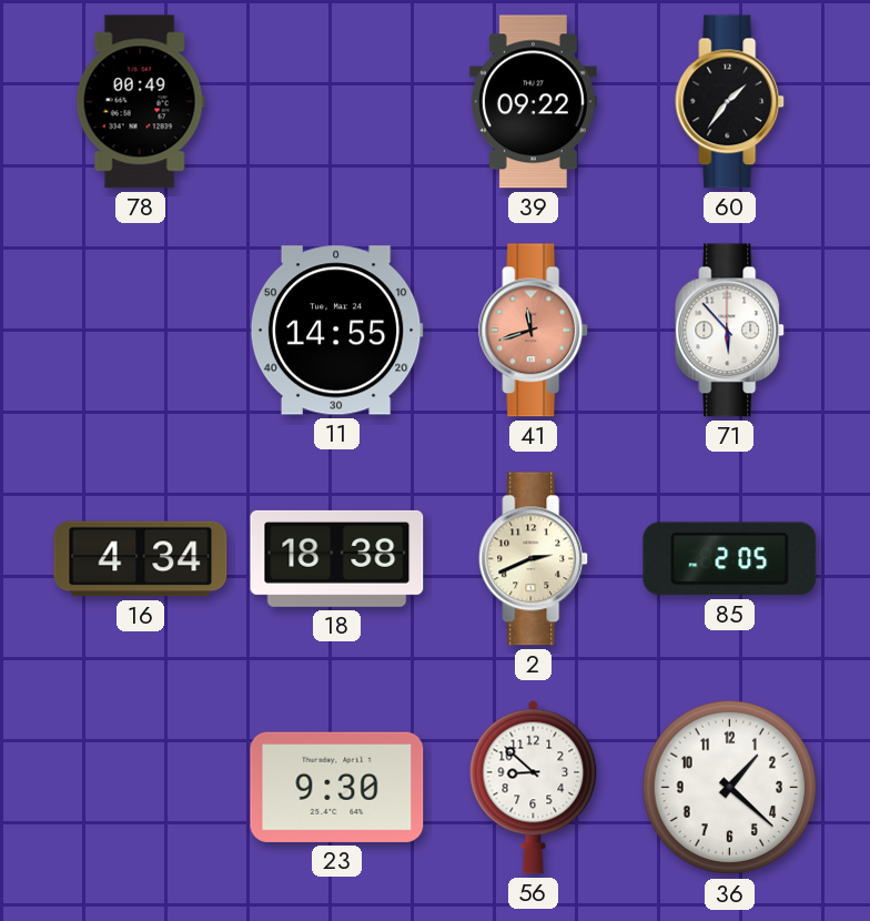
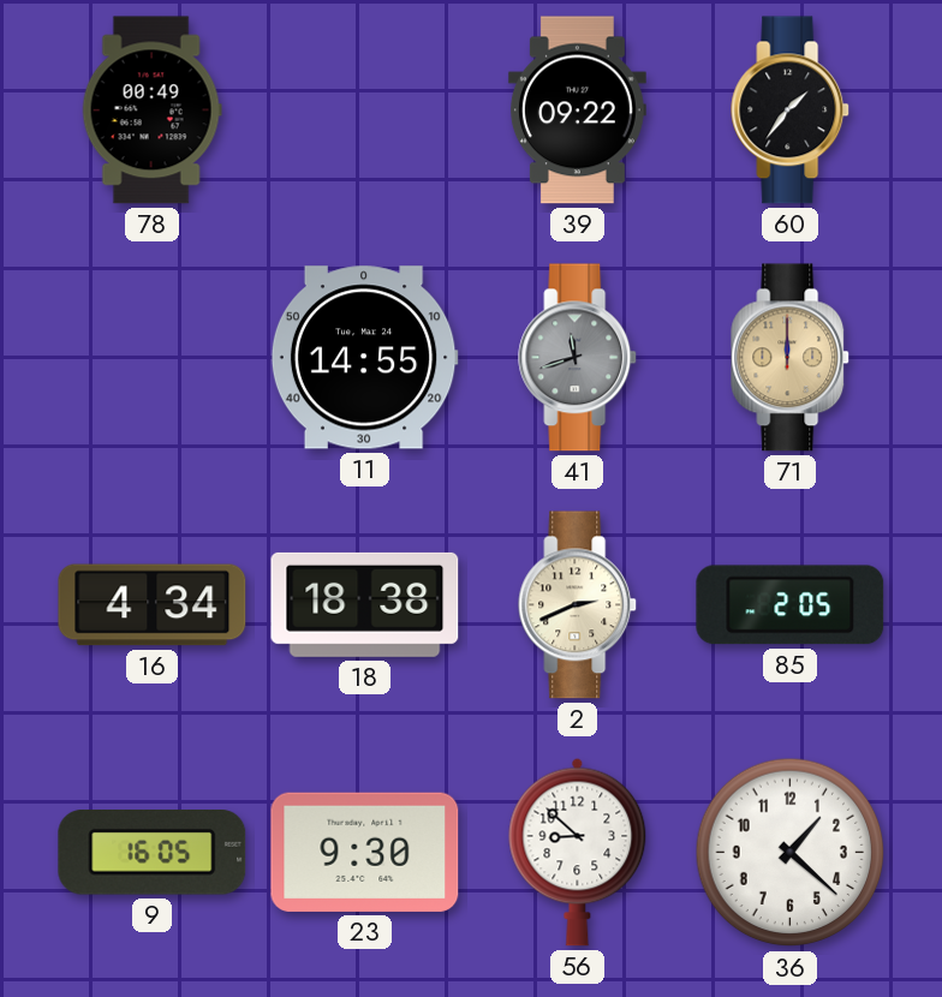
41 dial: salmon -> grey
71: 5:53 -> 12:00
71 dial: white -> champagne
9: none -> 16:05
